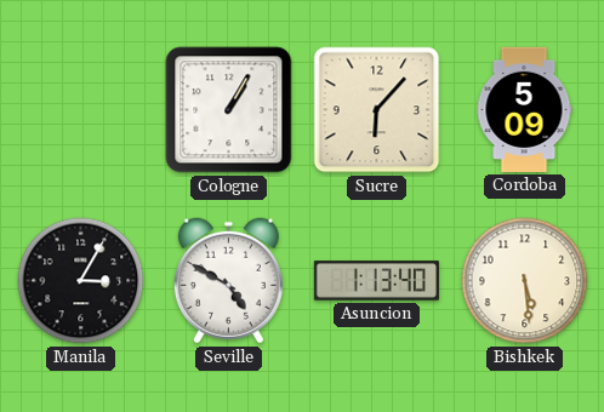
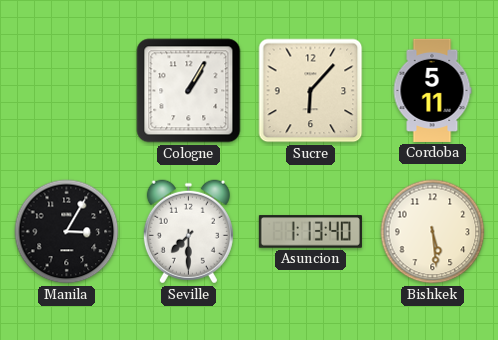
Cordoba: 5:09 -> 5:11
Seville: 4:50 -> 7:30
